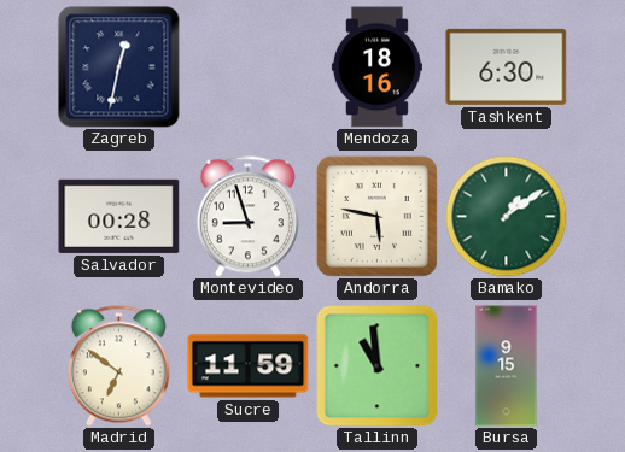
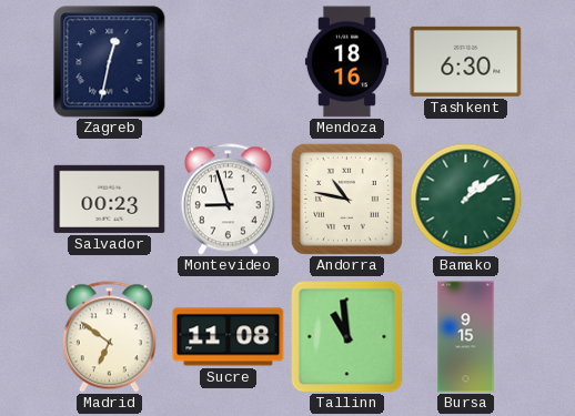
Salvador: 00:28 -> 00:23
Andorra: 5:47 -> 10:47
Sucre: 11:59 -> 11:08
